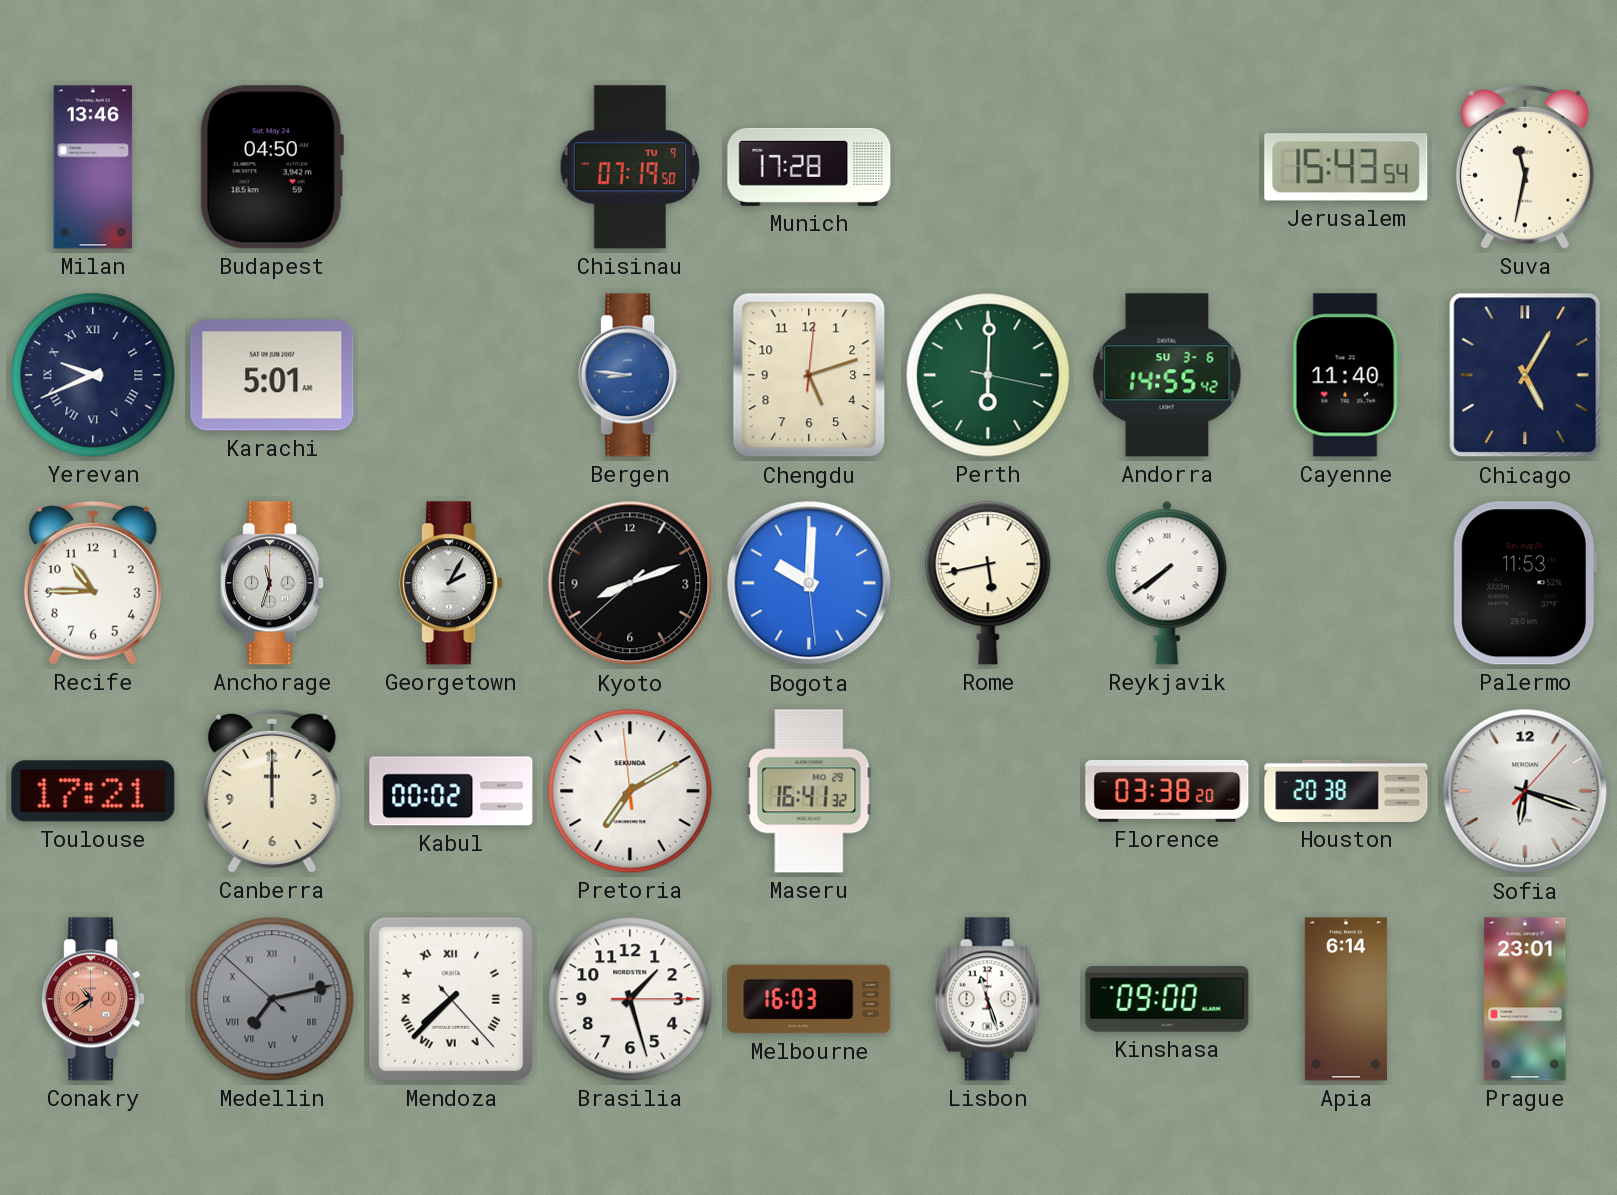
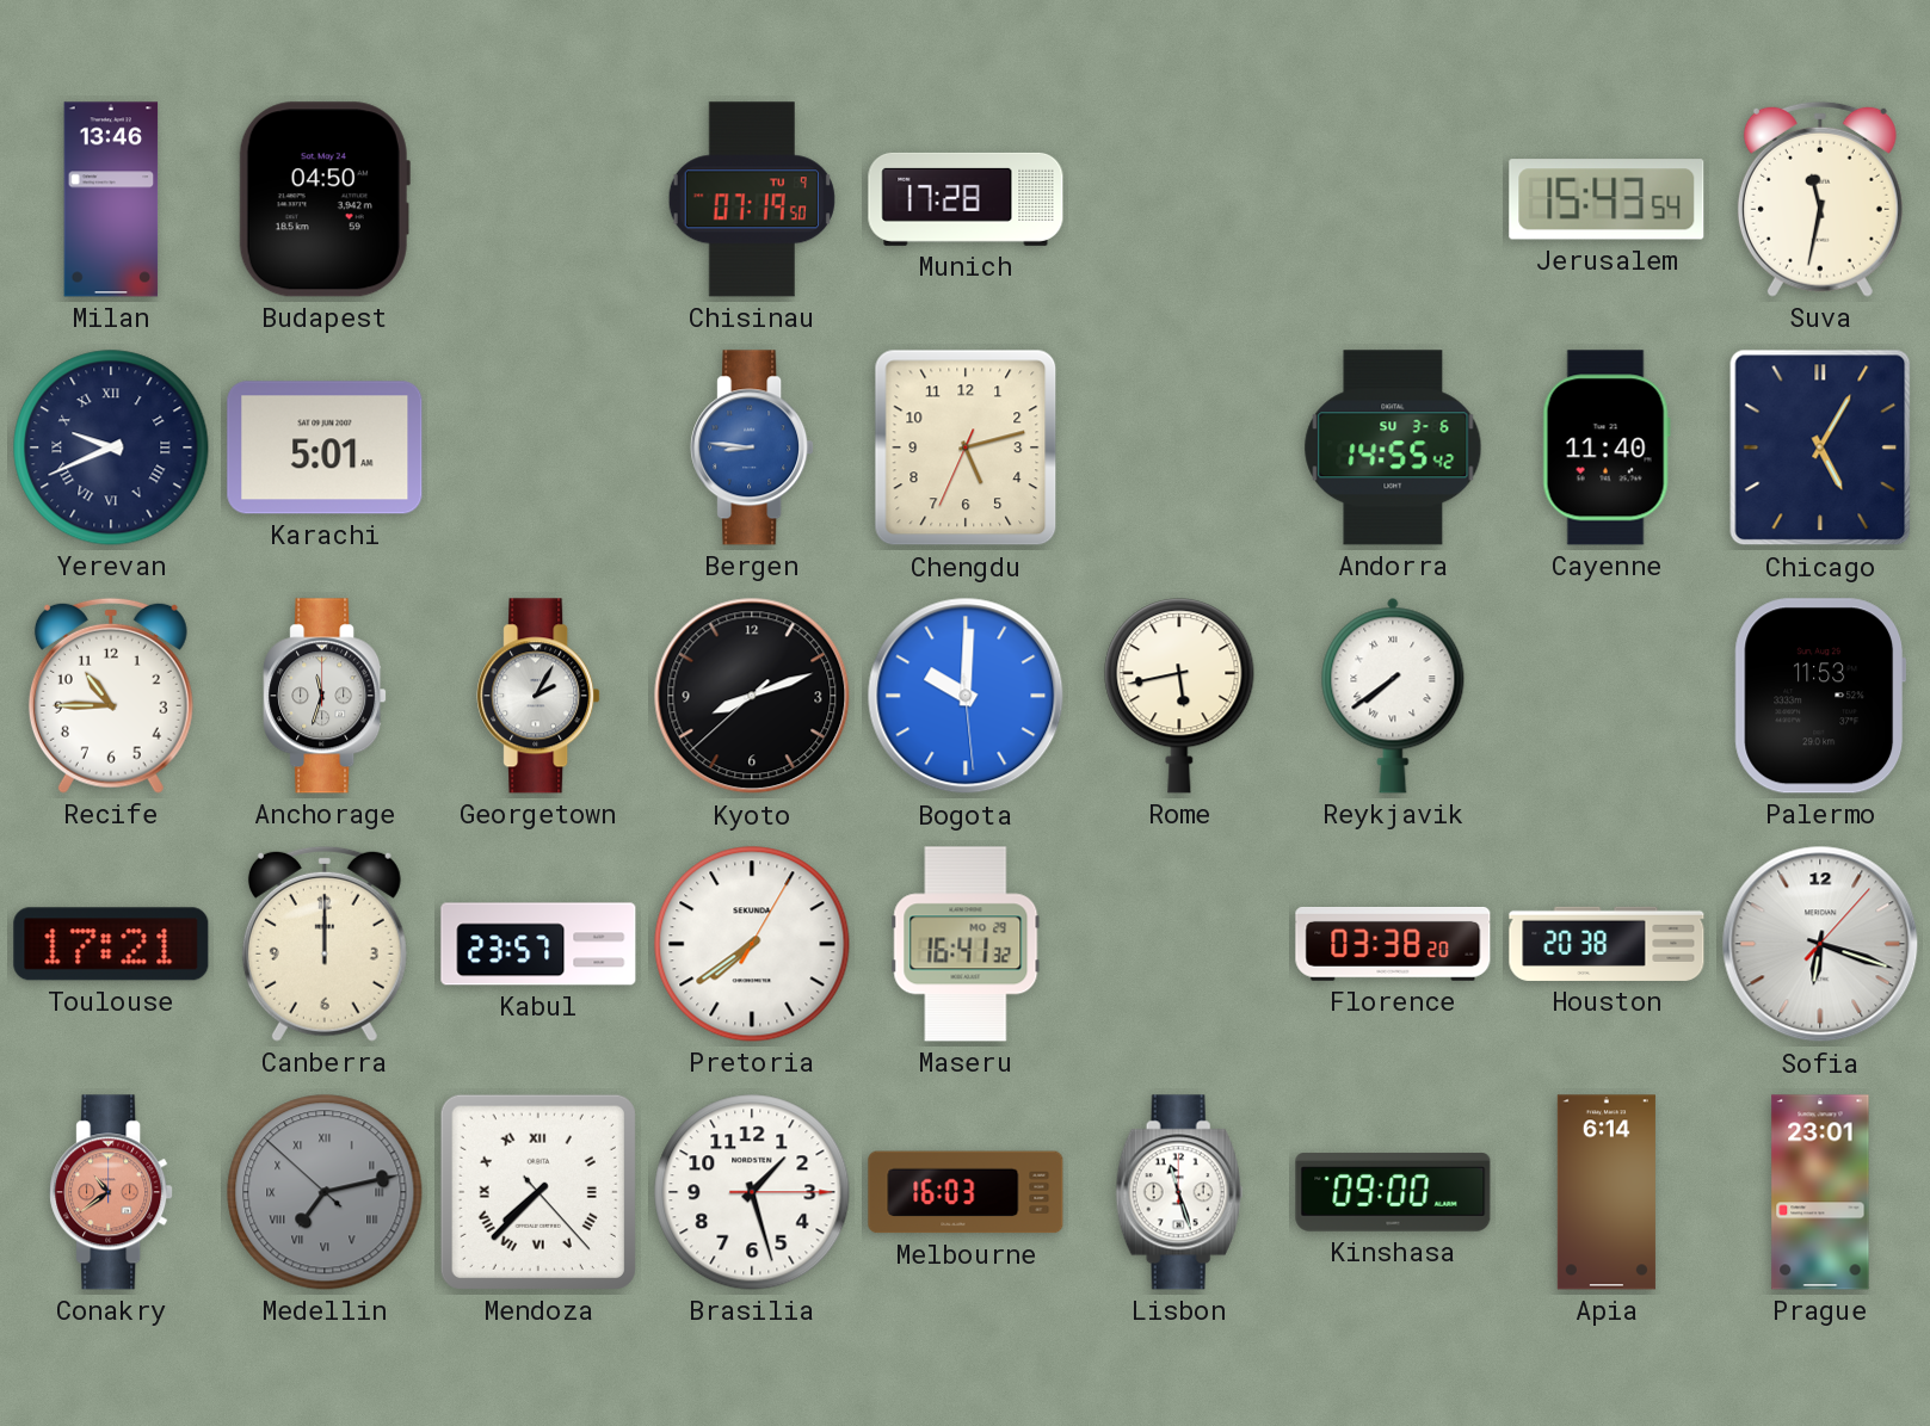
Chengdu: 5:12:01 -> 5:12:34
Perth: 6:00 -> none
Kabul: 00:02 -> 23:57
Pretoria: 7:09 -> 7:39
